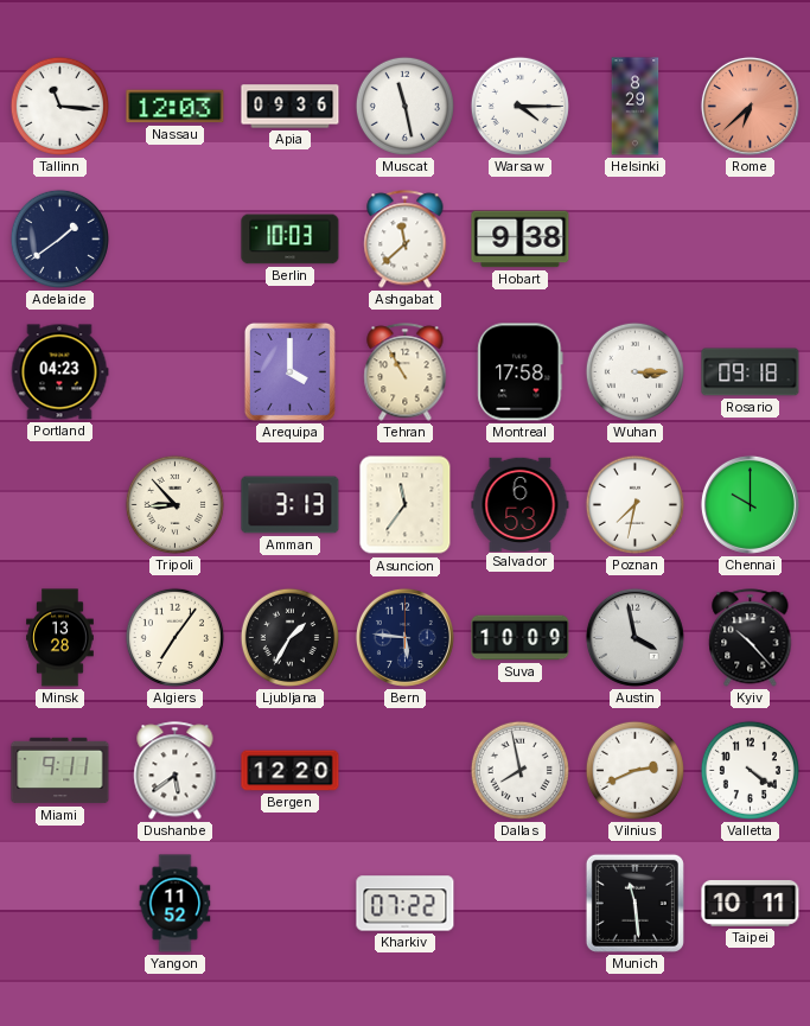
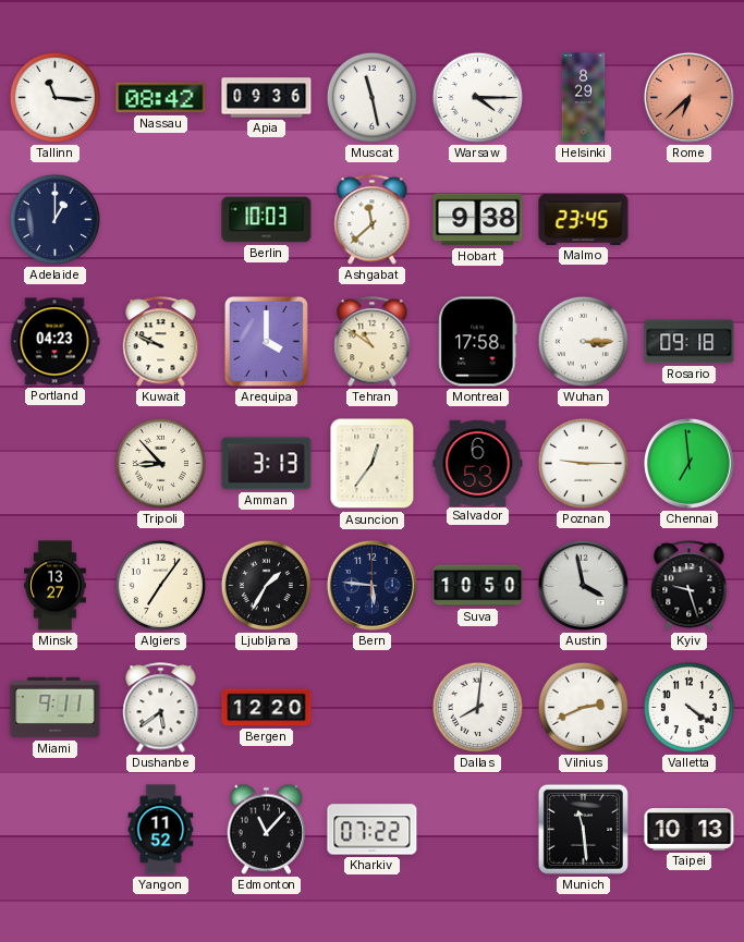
Nassau: 12:03 -> 08:42
Adelaide: 1:39 -> 1:00
Malmo: none -> 23:45
Kuwait: none -> 9:49
Tehran: 10:55 -> 10:51
Asuncion: 11:36 -> 12:36
Poznan: 7:32 -> 9:15
Chennai: 10:00 -> 6:59
Minsk: 13:28 -> 13:27
Suva: 10:09 -> 10:50
Kyiv: 10:23 -> 9:27
Dallas: 7:58 -> 8:01
Edmonton: none -> 11:07
Taipei: 10:11 -> 10:13
